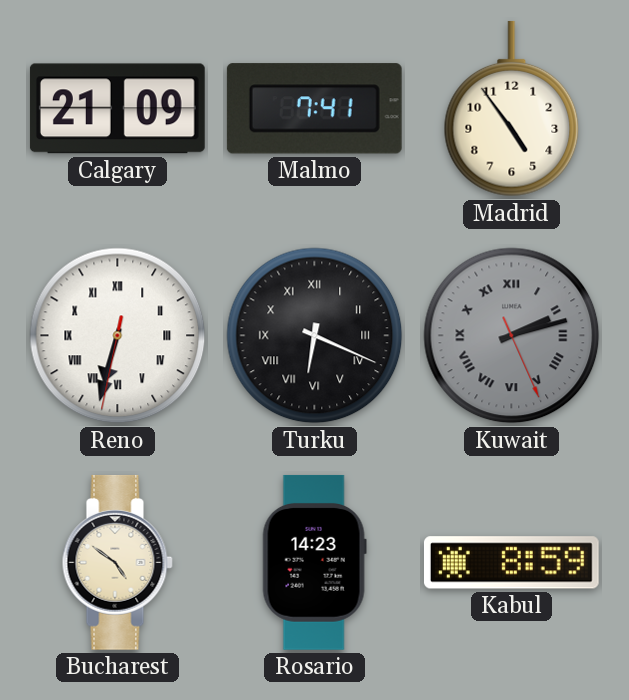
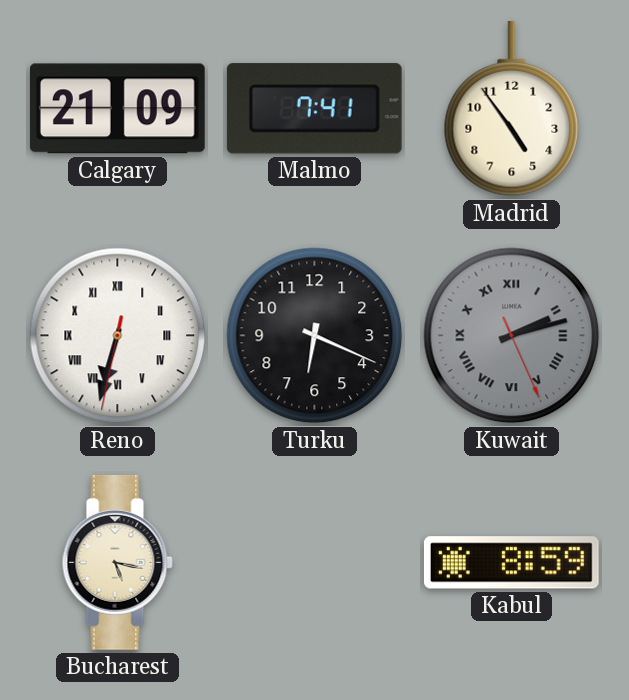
Turku numerals: Roman -> Arabic
Bucharest: 4:51 -> 5:17
Rosario: 14:23 -> none
